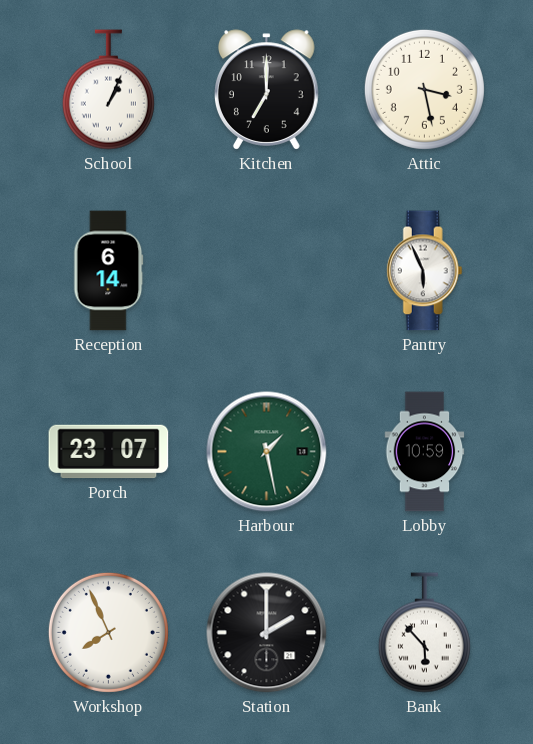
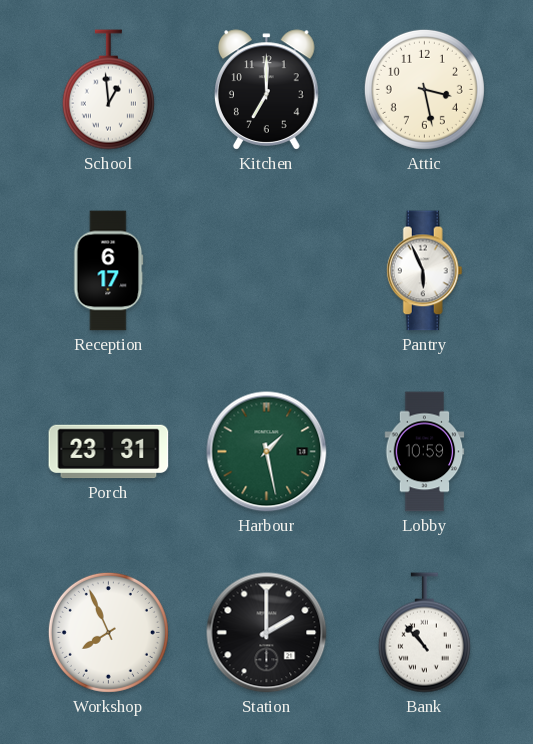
School: 1:04 -> 12:59
Reception: 6:14 -> 6:17
Porch: 23:07 -> 23:31
Bank: 5:53 -> 10:53
